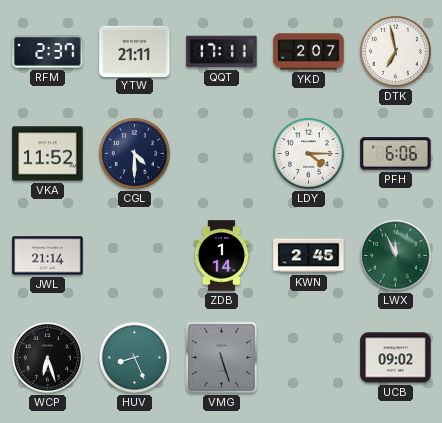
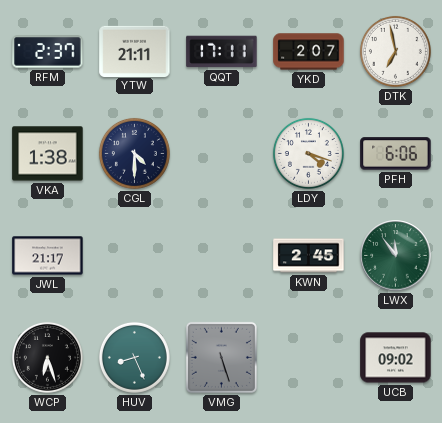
VKA: 11:52 -> 1:38
LDY: 4:15 -> 4:18
JWL: 21:14 -> 21:17
ZDB: 1:14 -> none
LWX: 11:56 -> 11:54
